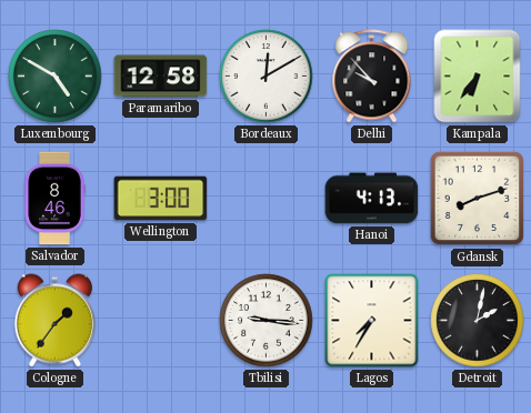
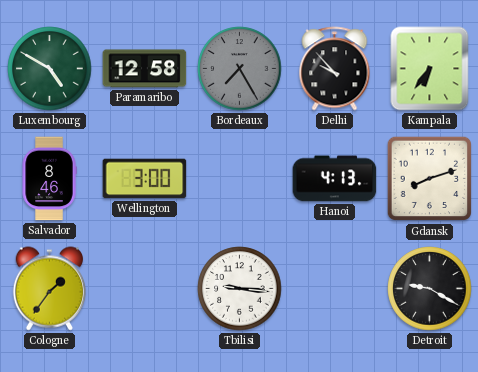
Bordeaux: 12:10 -> 7:25
Bordeaux dial: white -> grey
Lagos: 7:35 -> none
Detroit: 2:02 -> 9:20
